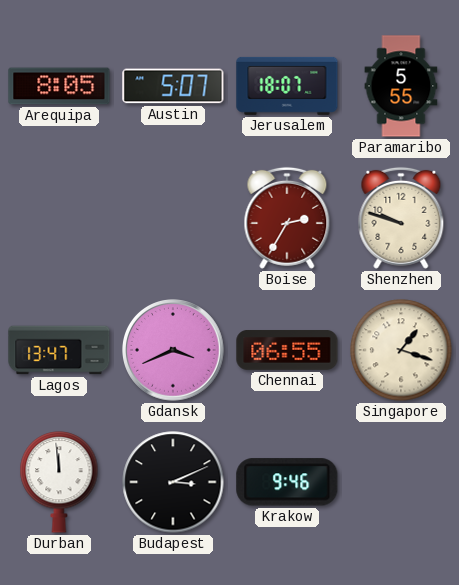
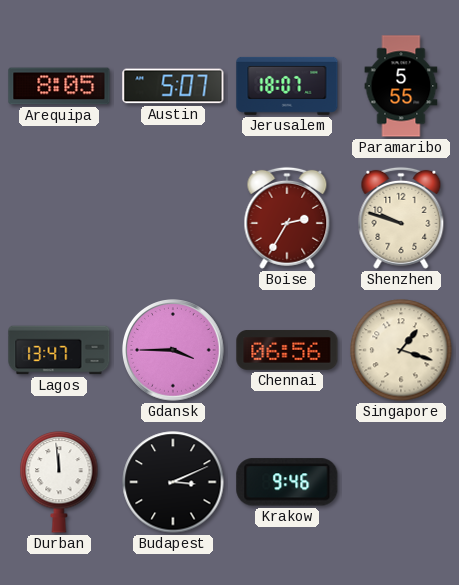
Gdansk: 3:41 -> 3:45
Chennai: 06:55 -> 06:56
